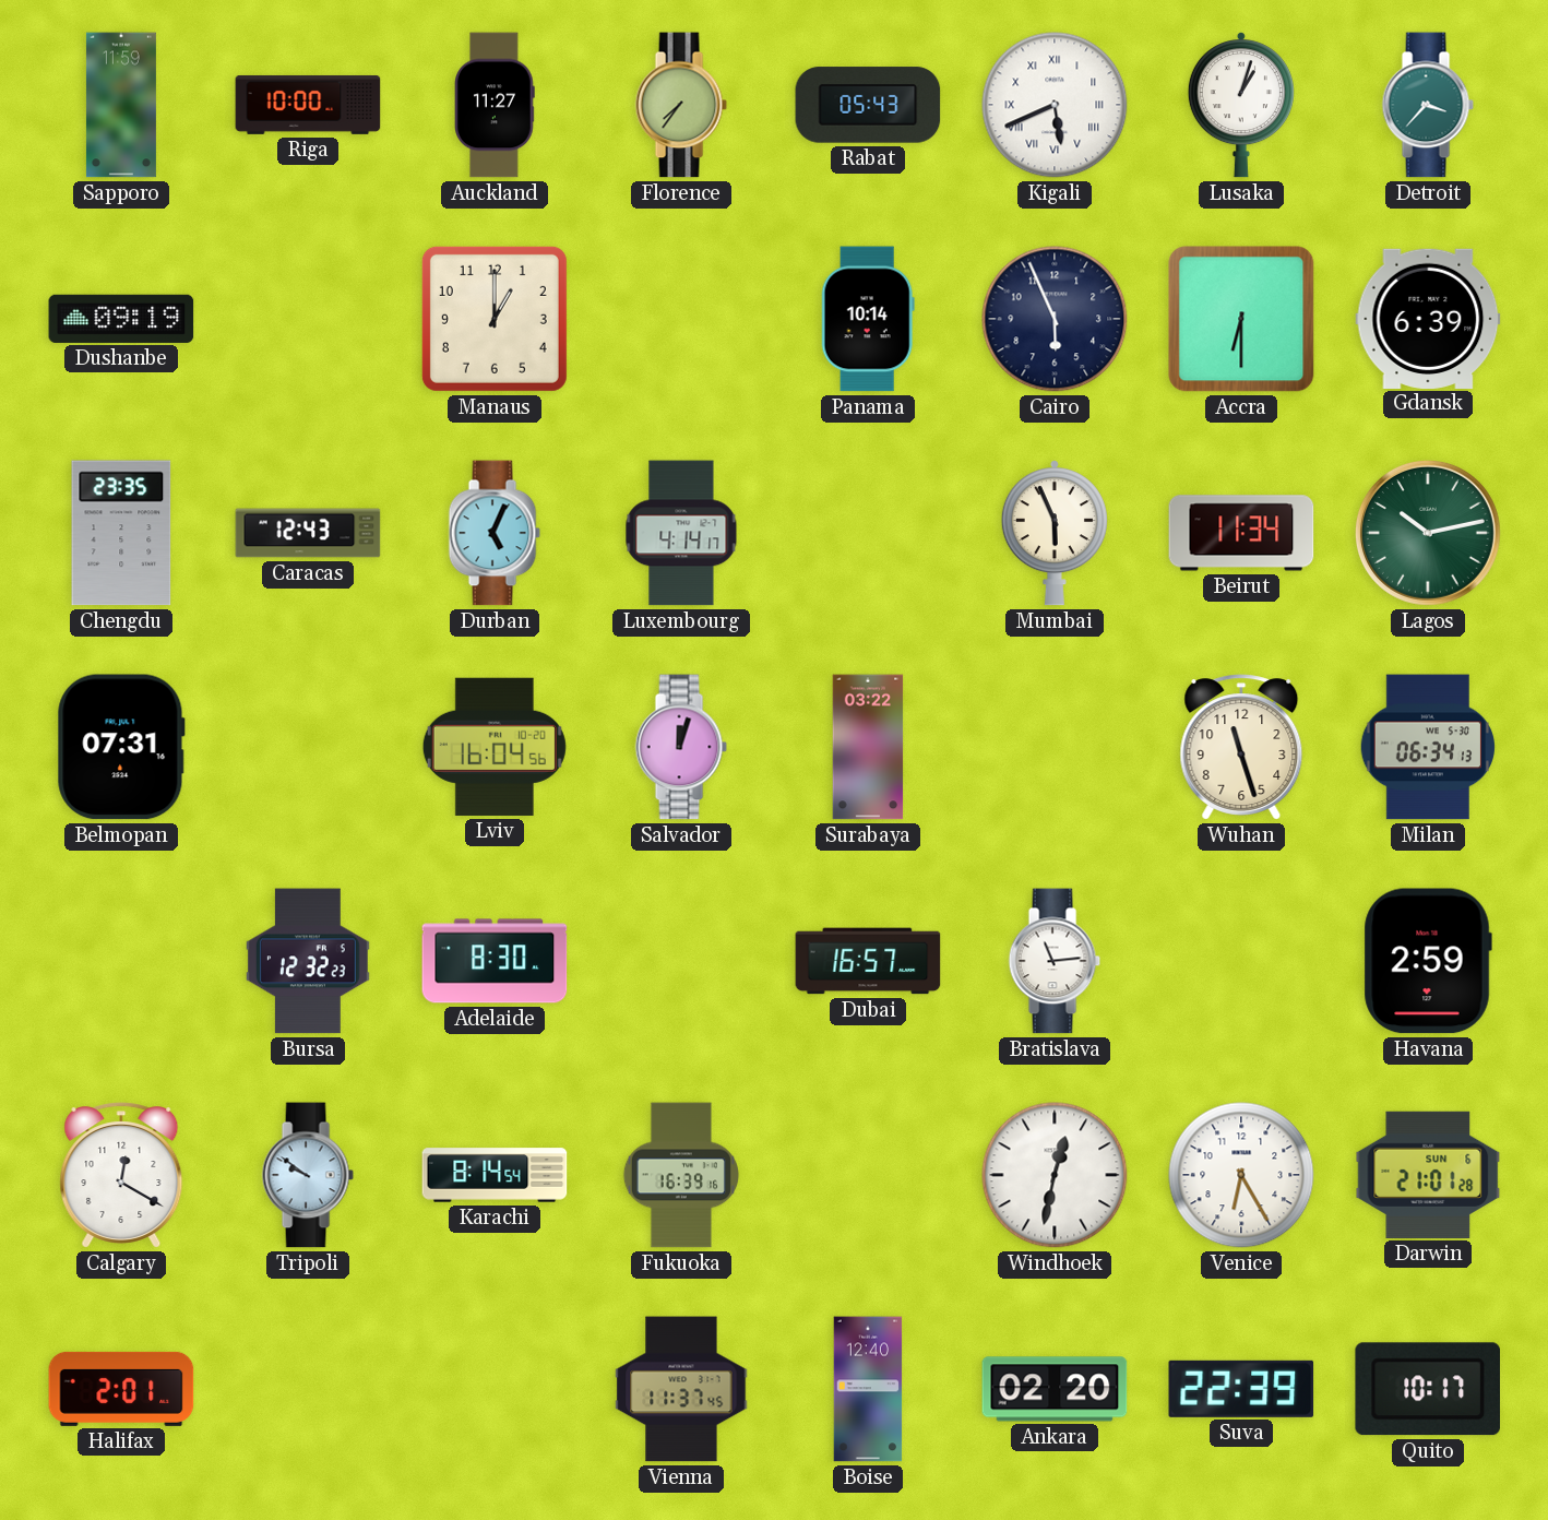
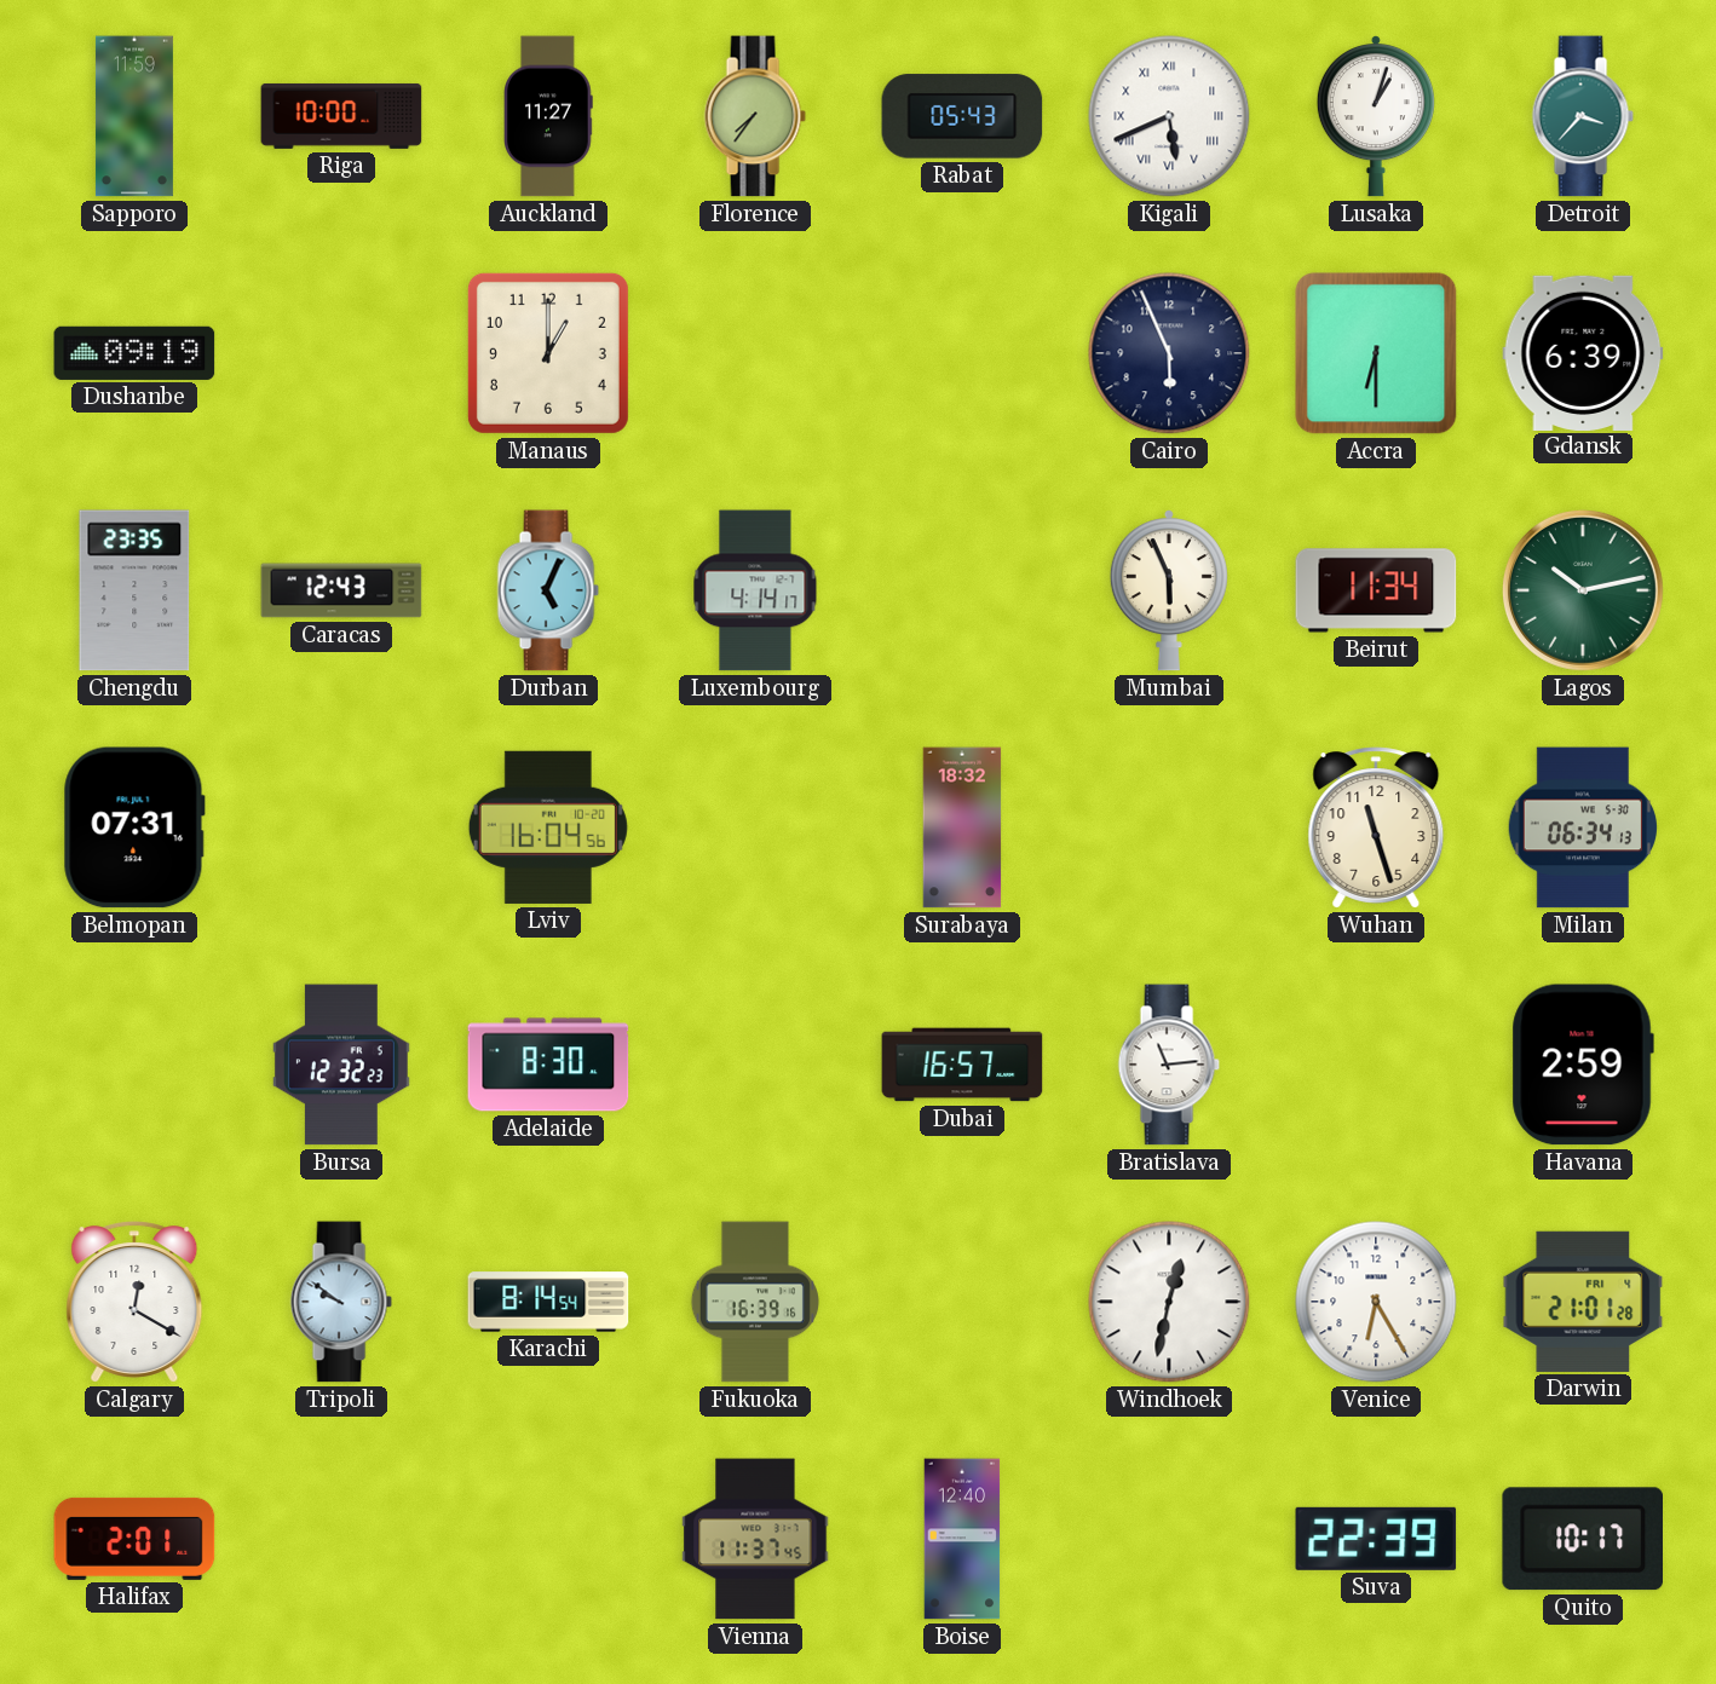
Panama: 10:14 -> none
Salvador: 12:03 -> none
Surabaya: 03:22 -> 18:32
Darwin date: SUN 6 -> FRI 4
Ankara: 02:20 -> none
